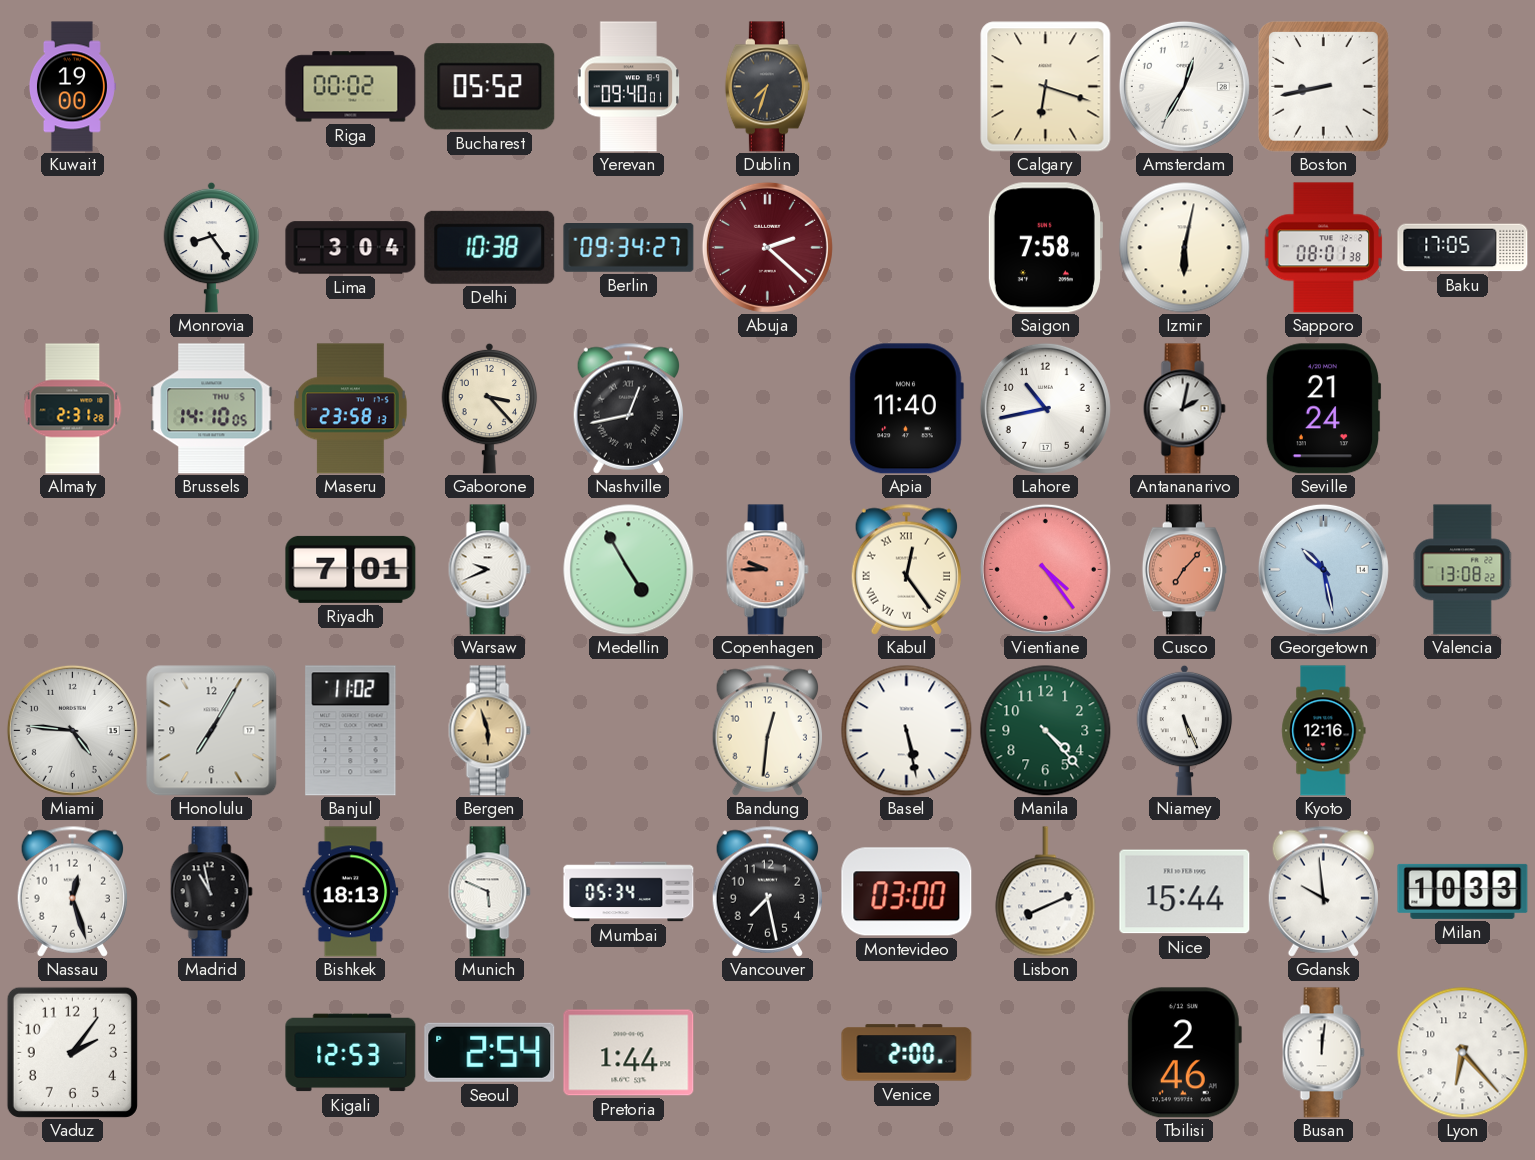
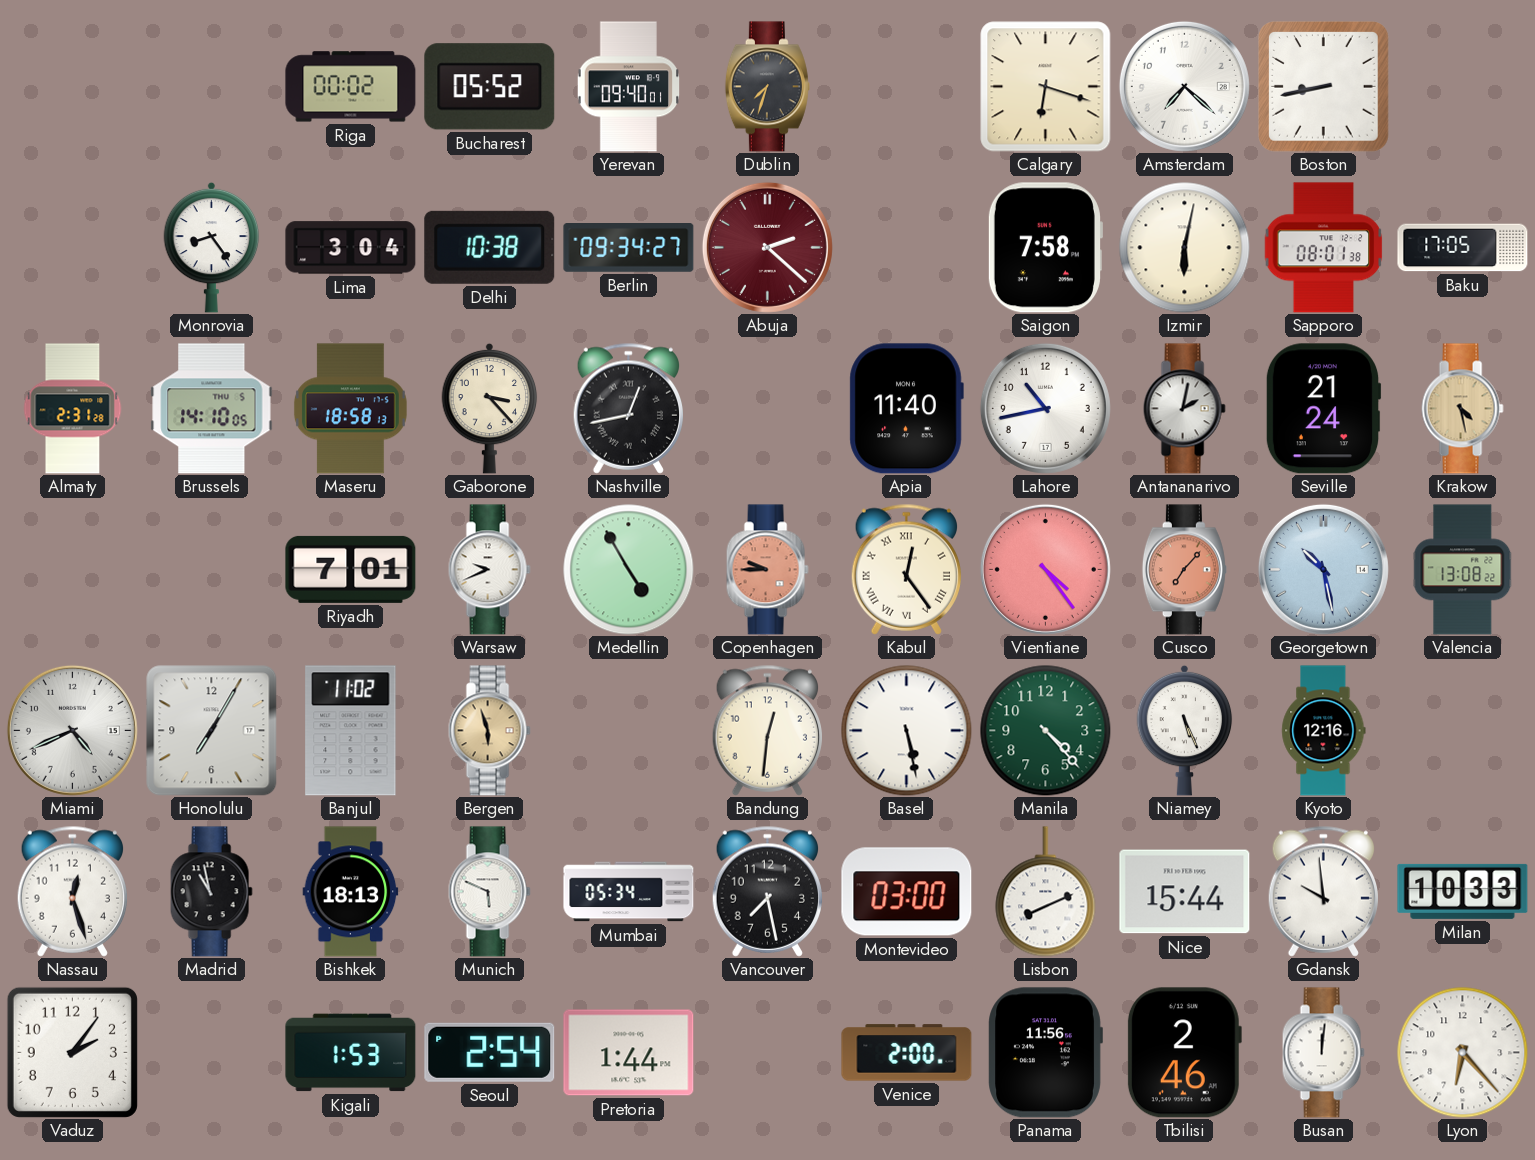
Kuwait: 19:00 -> none
Amsterdam: 12:35 -> 7:22
Maseru: 23:58 -> 18:58
Krakow: none -> 4:28
Miami: 4:46 -> 4:41
Kigali: 12:53 -> 1:53
Panama: none -> 11:56
